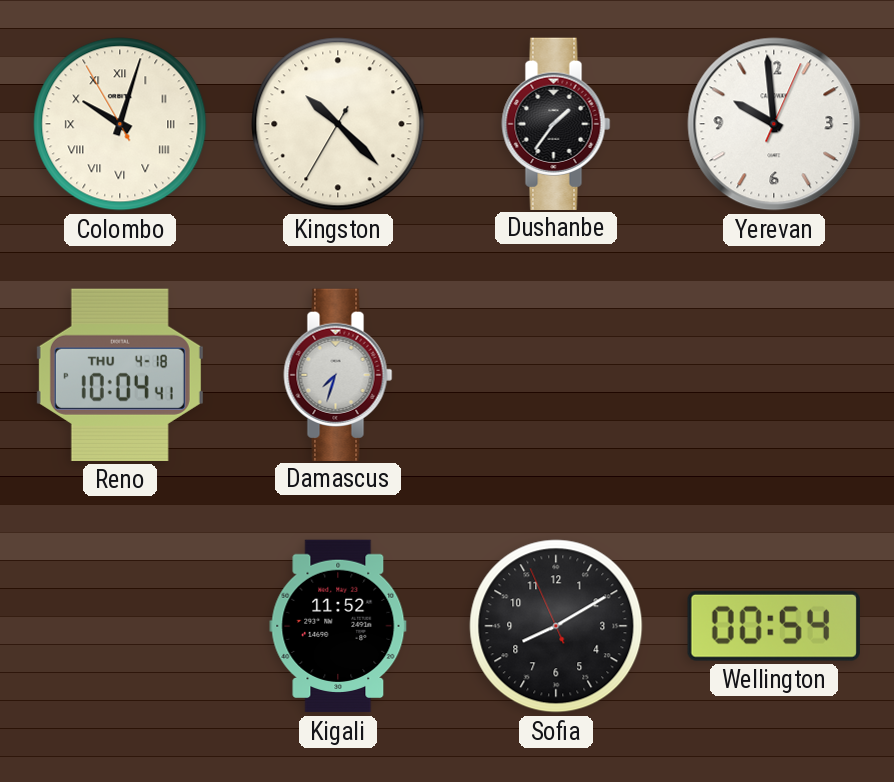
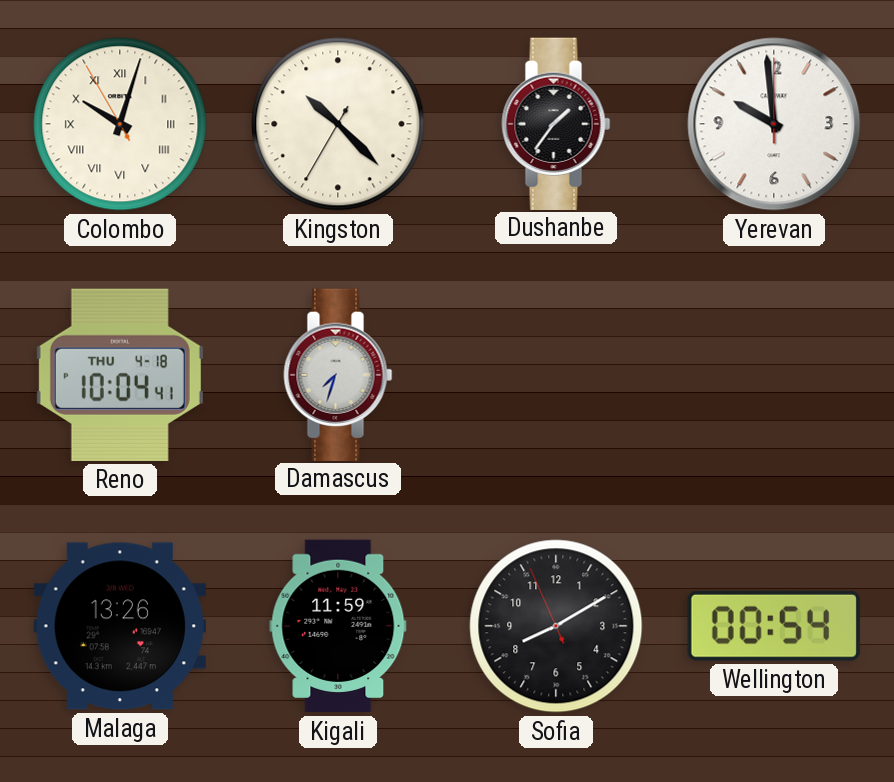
Yerevan: 9:59:04 -> 9:59:00
Malaga: none -> 13:26
Kigali: 11:52 -> 11:59
